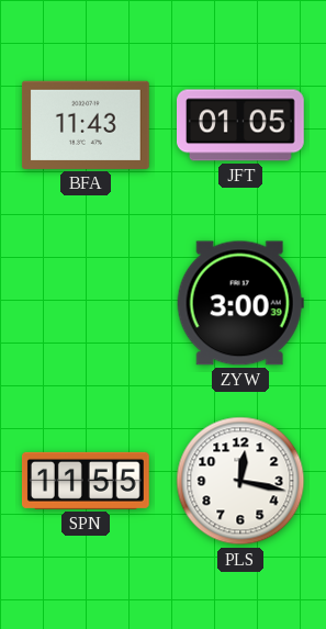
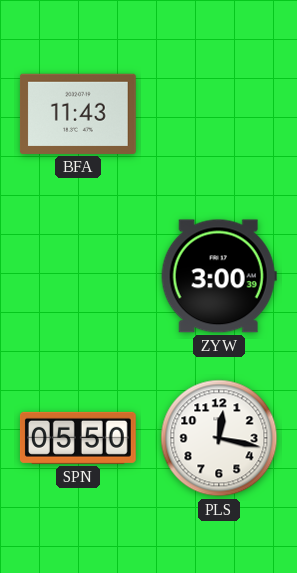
JFT: 01:05 -> none
SPN: 11:55 -> 05:50
